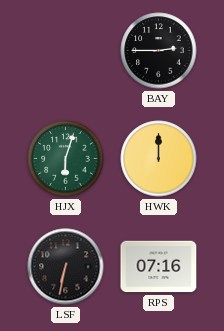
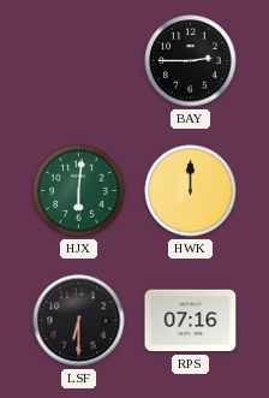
HJX: 6:03 -> 6:01
LSF: 6:32 -> 6:30
